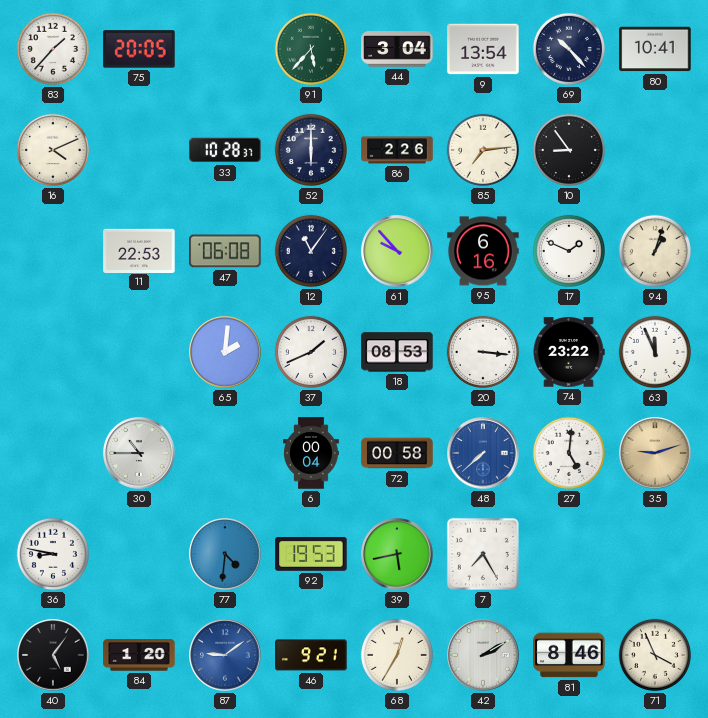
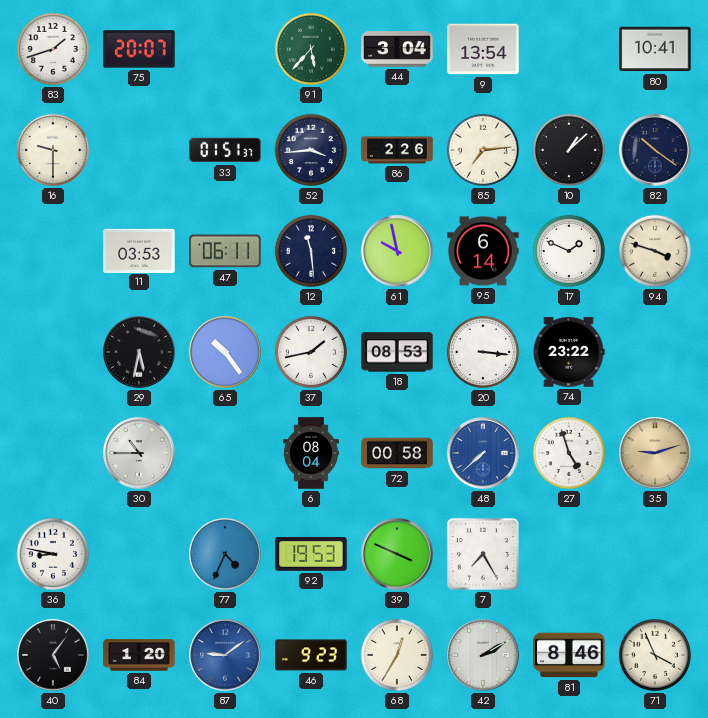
83: 1:37 -> 1:42
75: 20:05 -> 20:07
69: 10:23 -> none
16: 4:11 -> 9:30
33: 10:28 -> 01:51
52: 6:00 -> 3:44
10: 8:54 -> 1:08
82: none -> 10:21
11: 22:53 -> 03:53
47: 06:08 -> 06:11
12: 11:06 -> 11:29
61: 9:53 -> 9:58
95: 6:16 -> 6:14
94: 1:03 -> 3:48
29: none -> 5:32
65: 2:01 -> 10:24
37: 1:41 -> 1:43
63: 11:56 -> none
6: 00:04 -> 08:04
27: 5:01 -> 4:57
77: 4:31 -> 4:34
39: 5:43 -> 3:49
46: 9:21 -> 9:23
